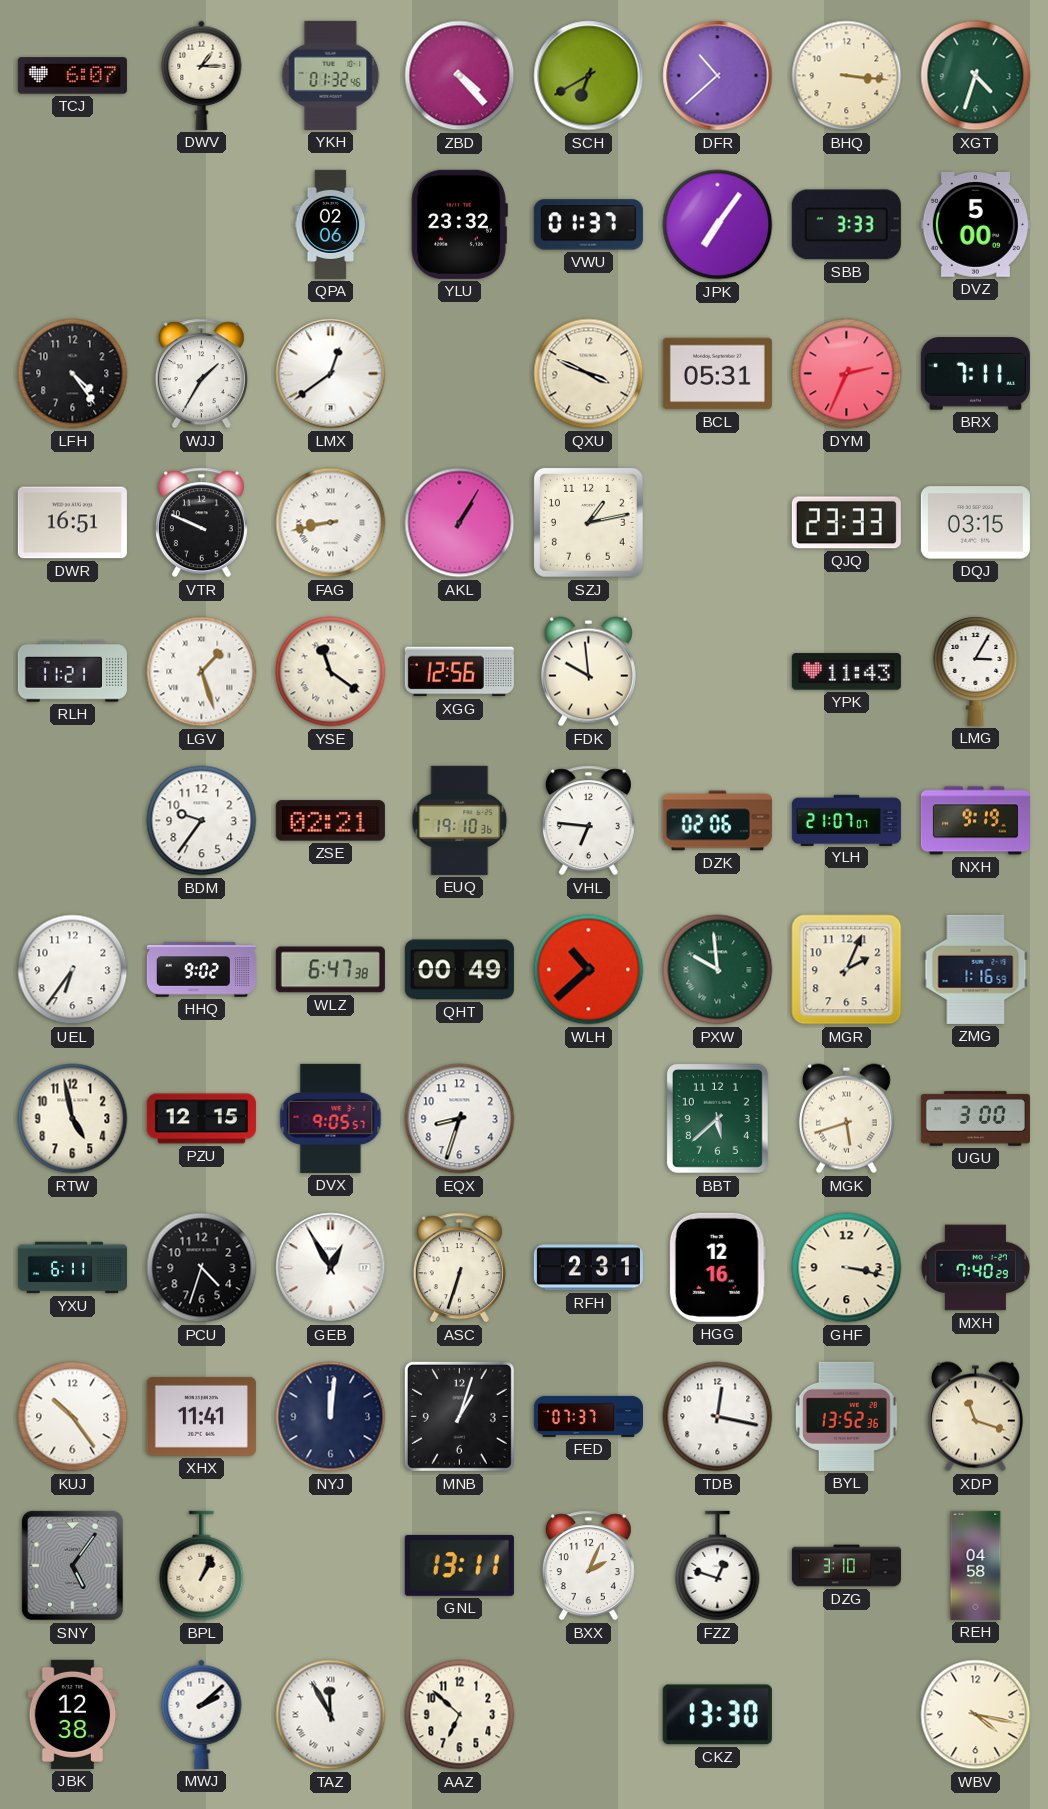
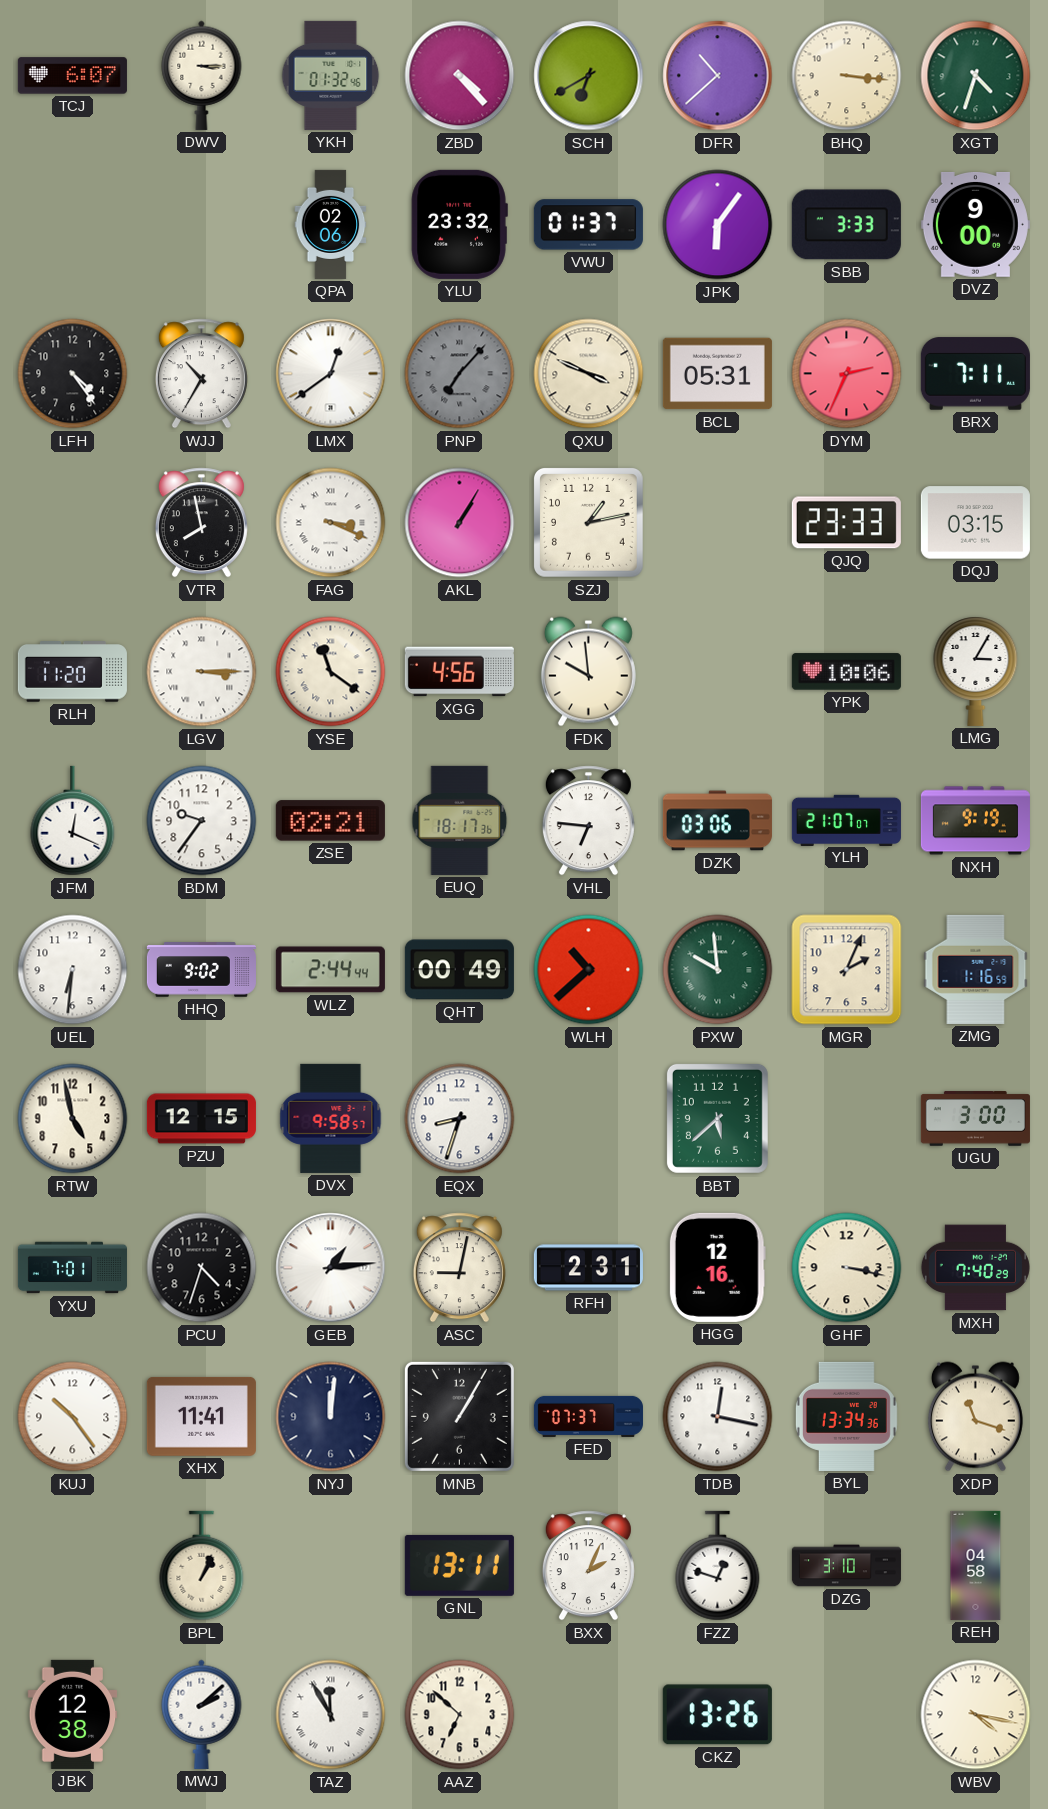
DWV: 1:15 -> 3:15
JPK: 7:06 -> 6:06
DVZ: 5:00 -> 9:00
WJJ: 1:35 -> 10:35
PNP: none -> 7:07
DWR: 16:51 -> none
VTR: 9:49 -> 7:58
FAG: 8:43 -> 3:19
RLH: 11:21 -> 11:20
LGV: 1:27 -> 3:15
XGG: 12:56 -> 4:56
YPK: 11:43 -> 10:06
JFM: none -> 12:19
EUQ: 19:10 -> 18:17
DZK: 02:06 -> 03:06
UEL: 6:36 -> 6:31
WLZ: 6:47 -> 2:44
DVX: 9:05 -> 9:58
MGK: 5:42 -> none
YXU: 6:11 -> 7:01
GEB: 12:55 -> 1:14
ASC: 6:33 -> 9:02
MNB: 1:03 -> 1:05
BYL: 13:52 -> 13:34
SNY: 5:06 -> none
CKZ: 13:30 -> 13:26
